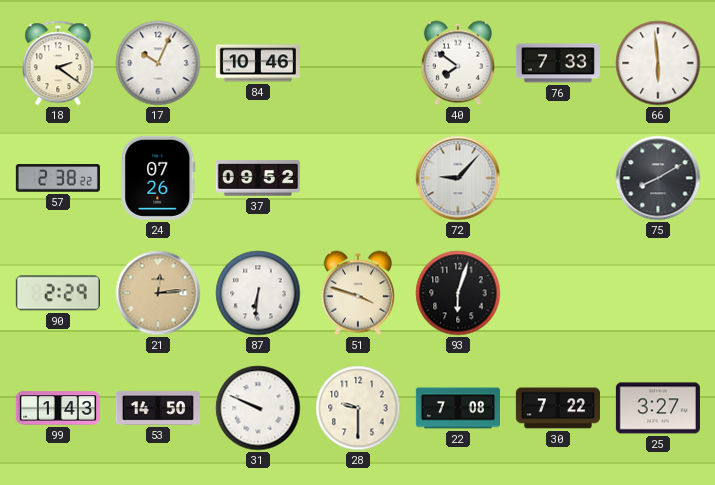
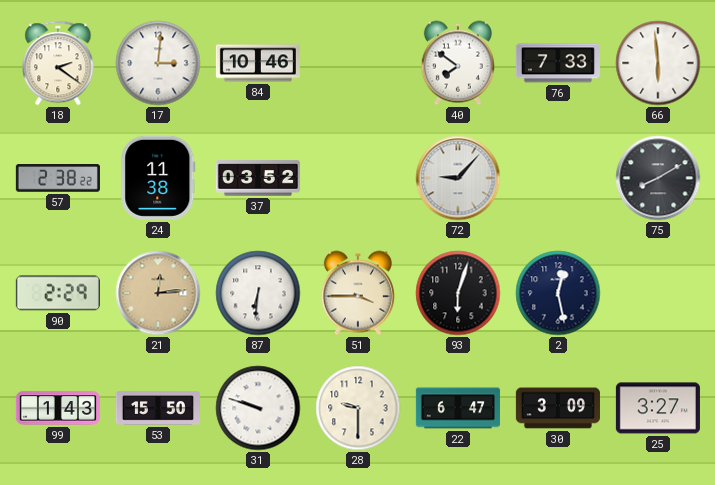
17: 10:04 -> 3:01
24: 07:26 -> 11:38
37: 09:52 -> 03:52
51: 3:48 -> 3:45
2: none -> 12:28
53: 14:50 -> 15:50
31: 9:49 -> 9:48
22: 7:08 -> 6:47
30: 7:22 -> 3:09
